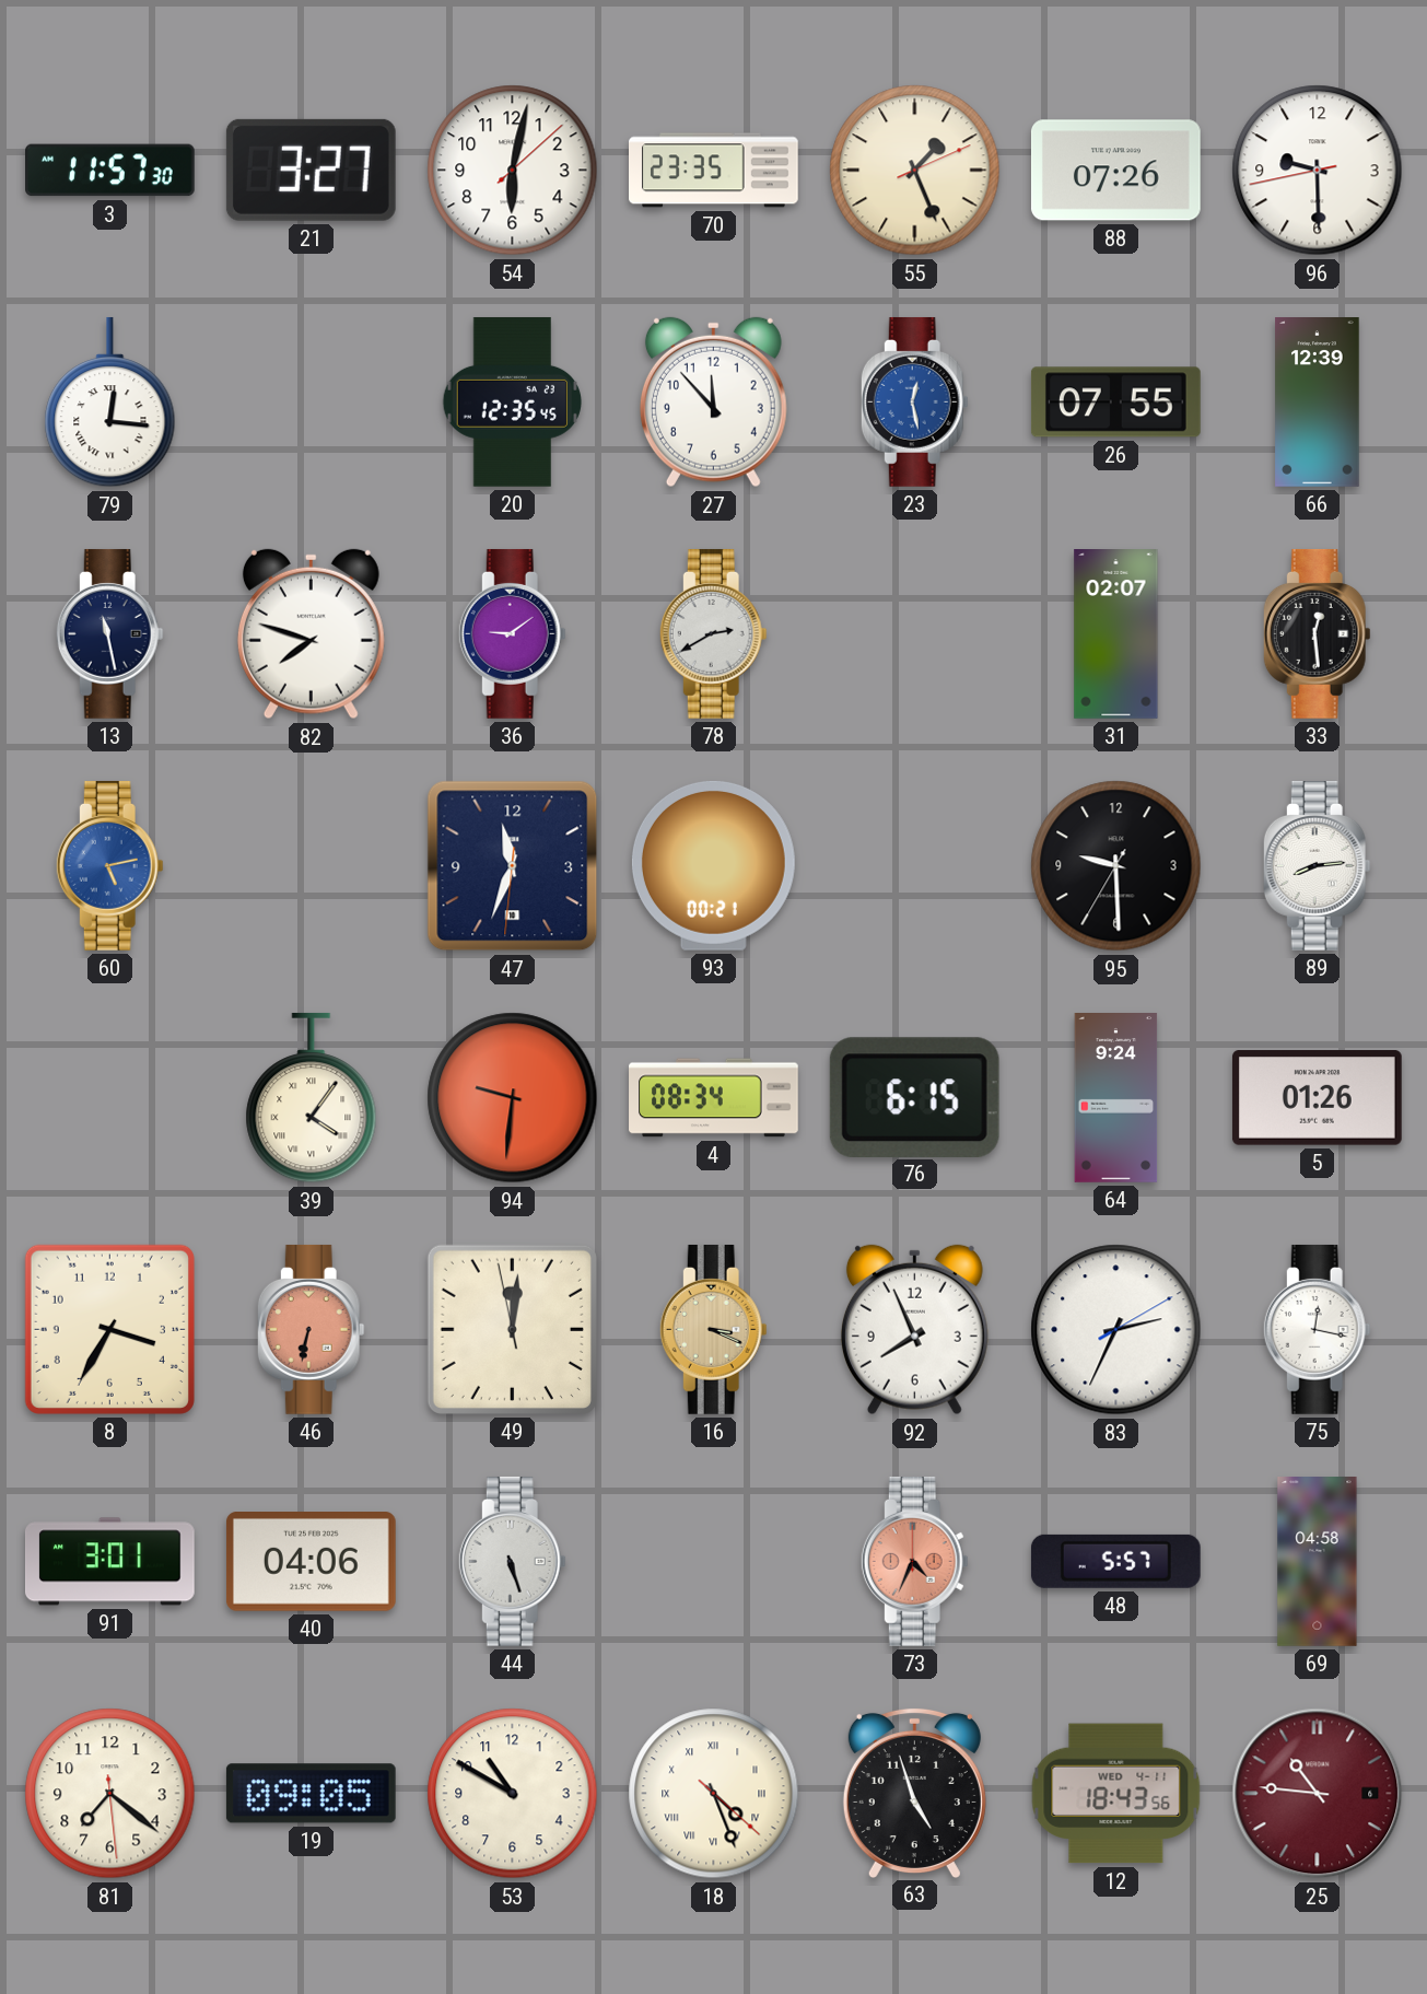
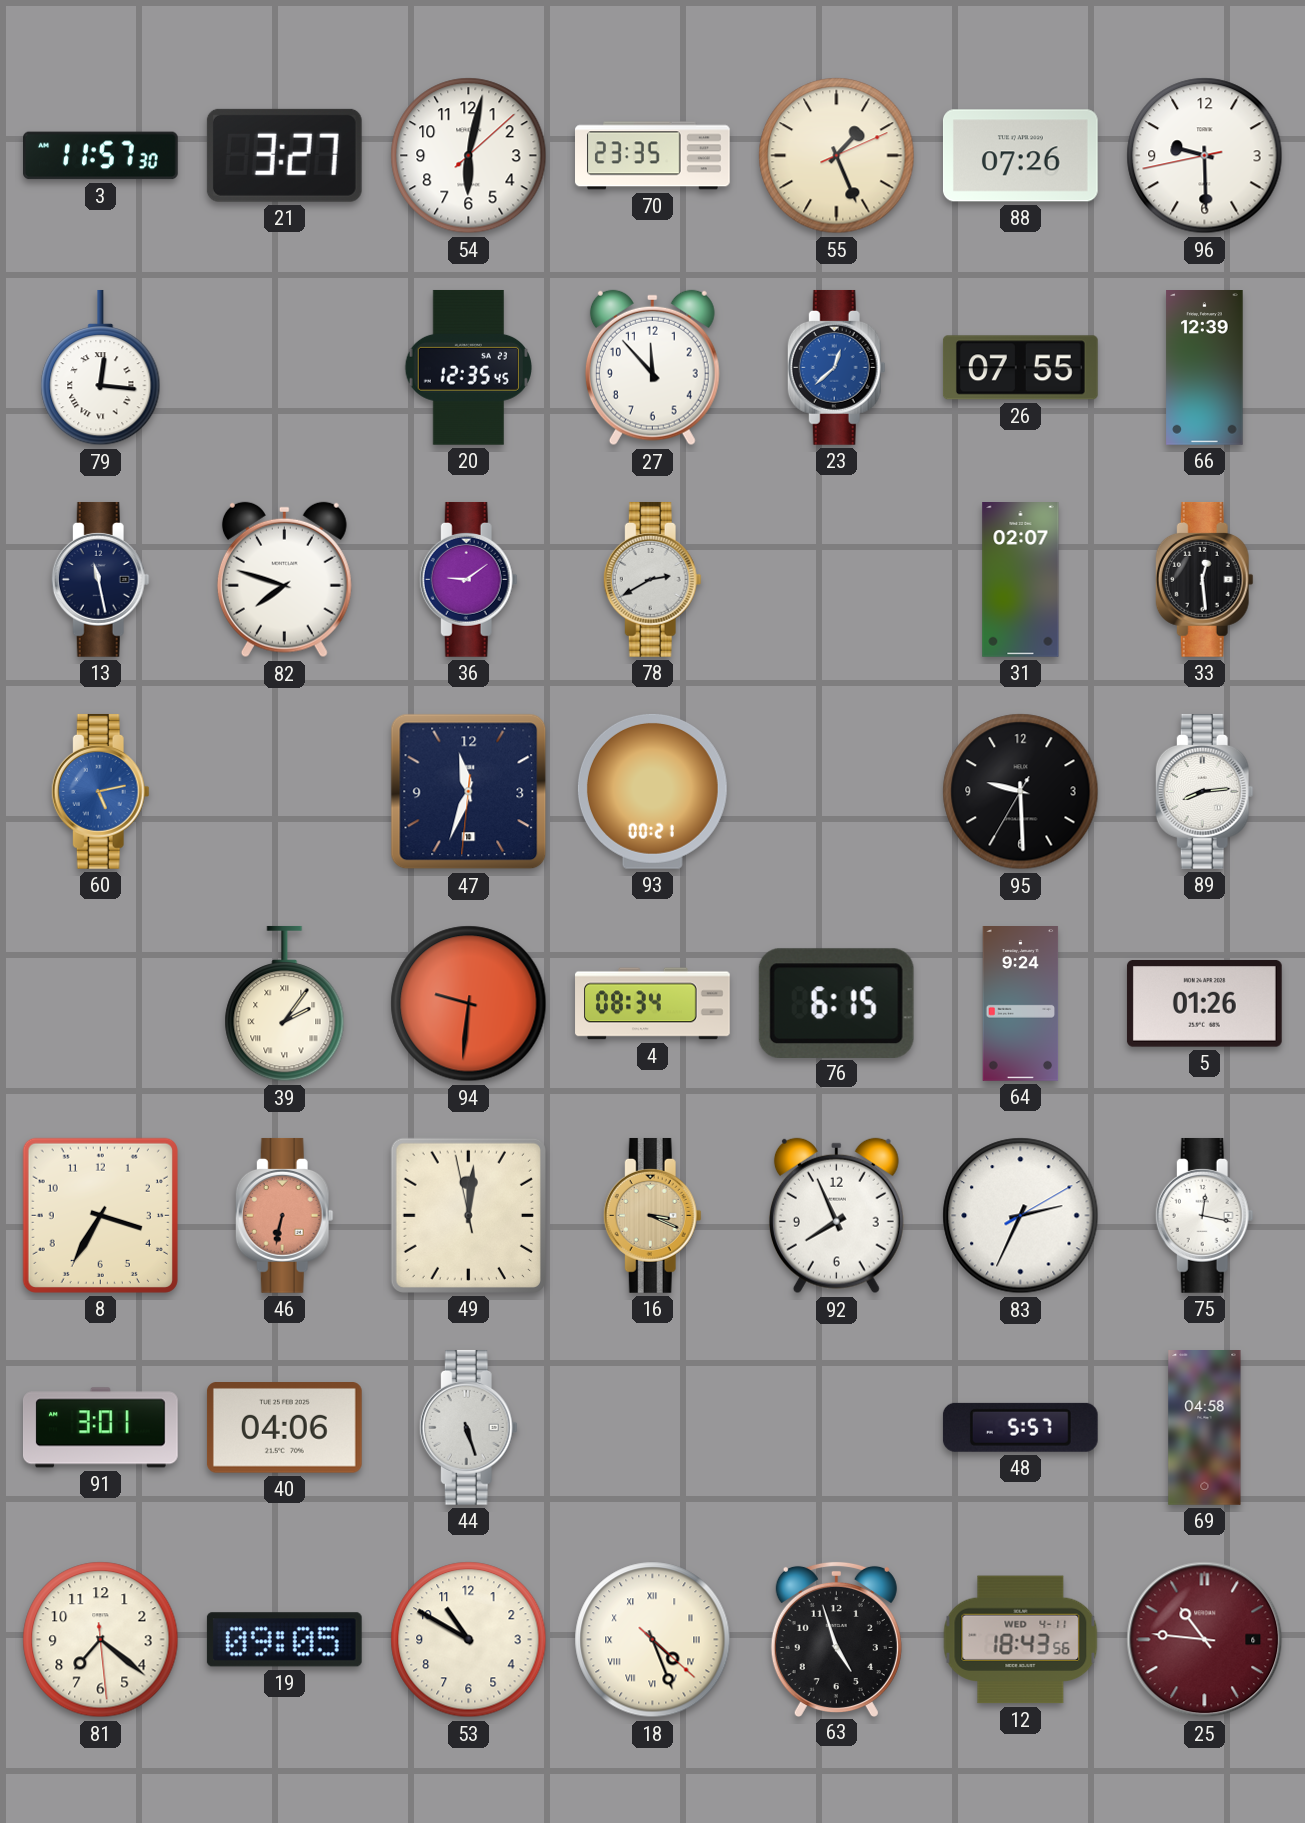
23: 12:28 -> 12:38
39: 4:06 -> 2:06
73: 4:34 -> none
